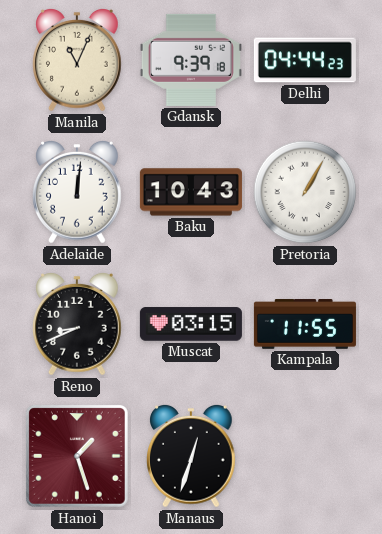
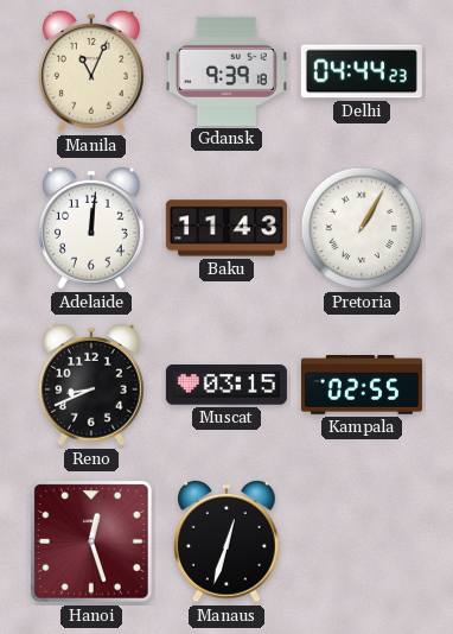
Baku: 10:43 -> 11:43
Kampala: 11:55 -> 02:55
Hanoi: 1:27 -> 12:27
